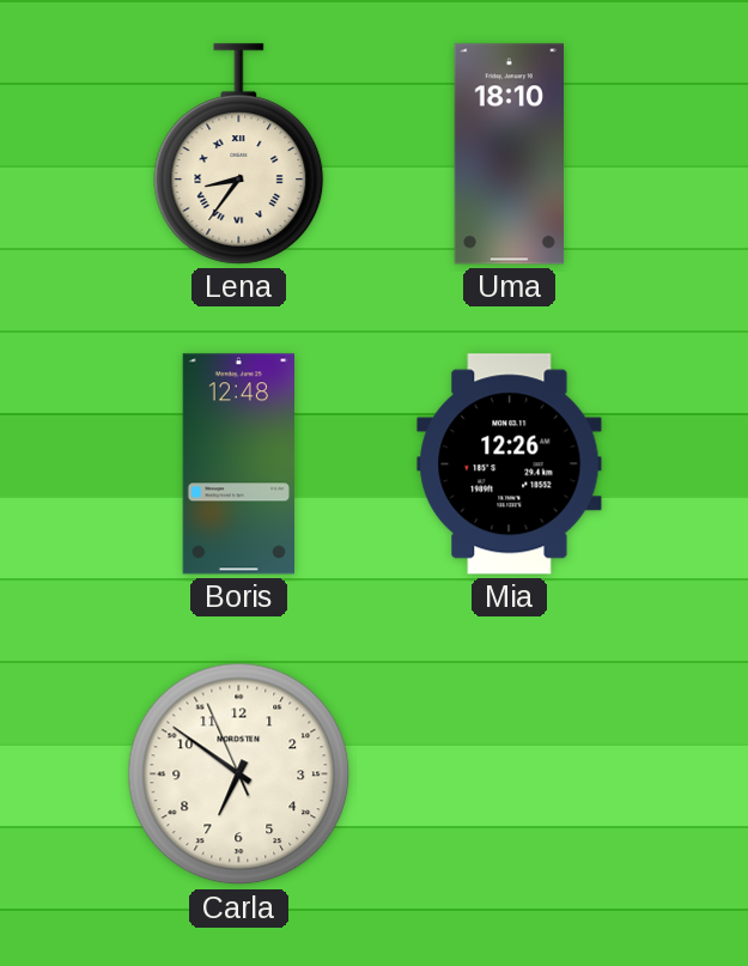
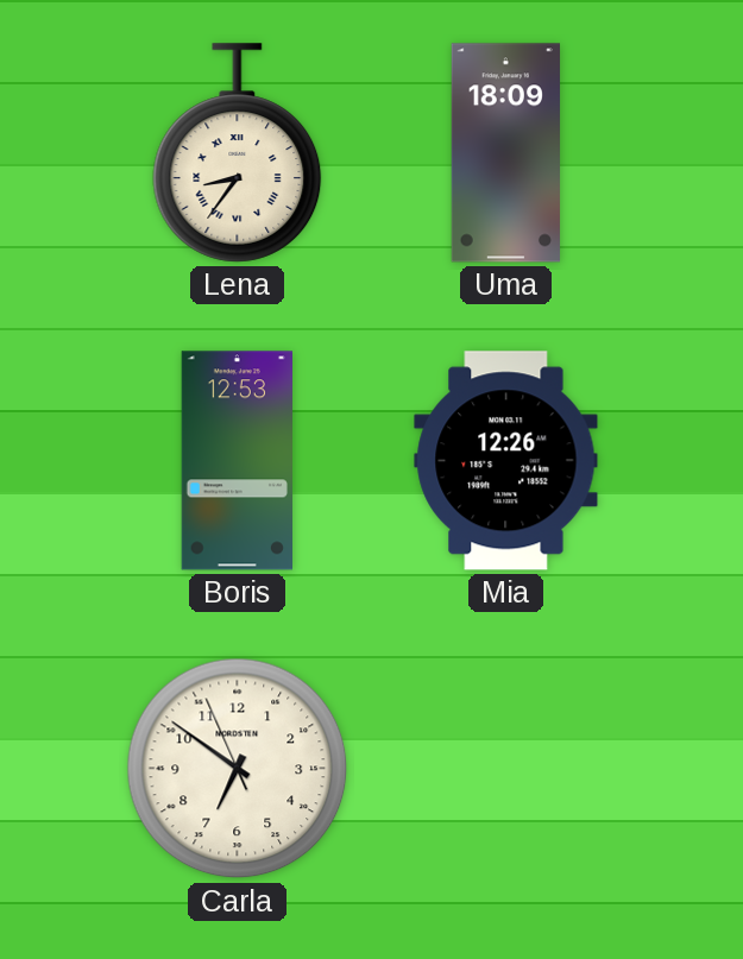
Uma: 18:10 -> 18:09
Boris: 12:48 -> 12:53
